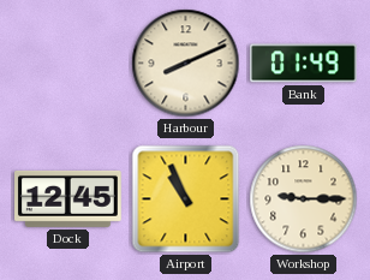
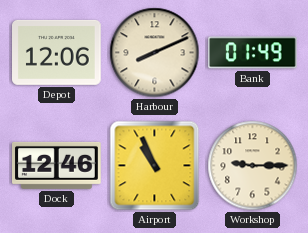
Depot: none -> 12:06
Dock: 12:45 -> 12:46
